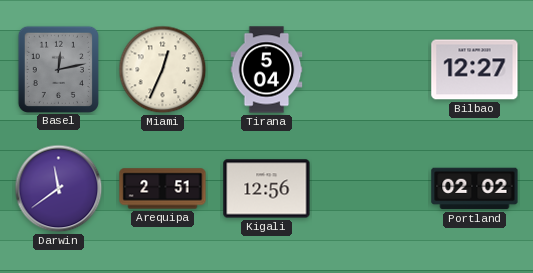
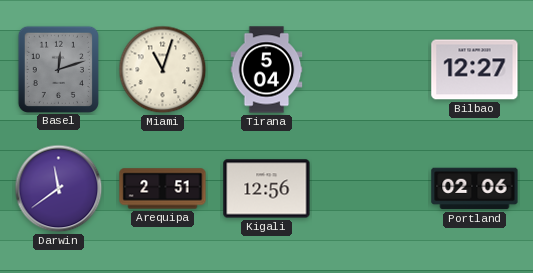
Basel: 12:13 -> 12:12
Miami: 12:34 -> 11:03
Portland: 02:02 -> 02:06
